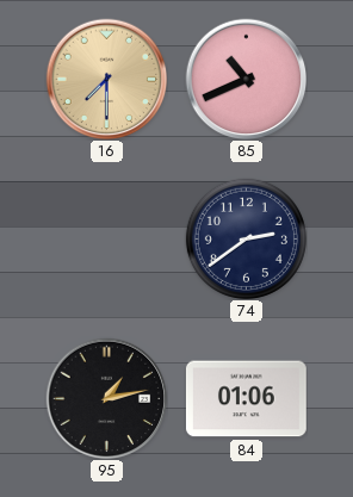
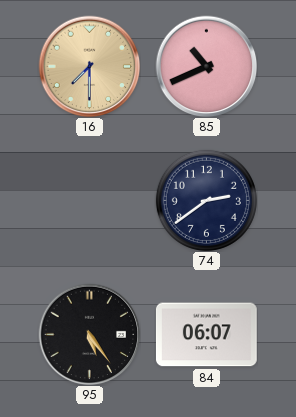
95: 1:13 -> 5:24
84: 01:06 -> 06:07
